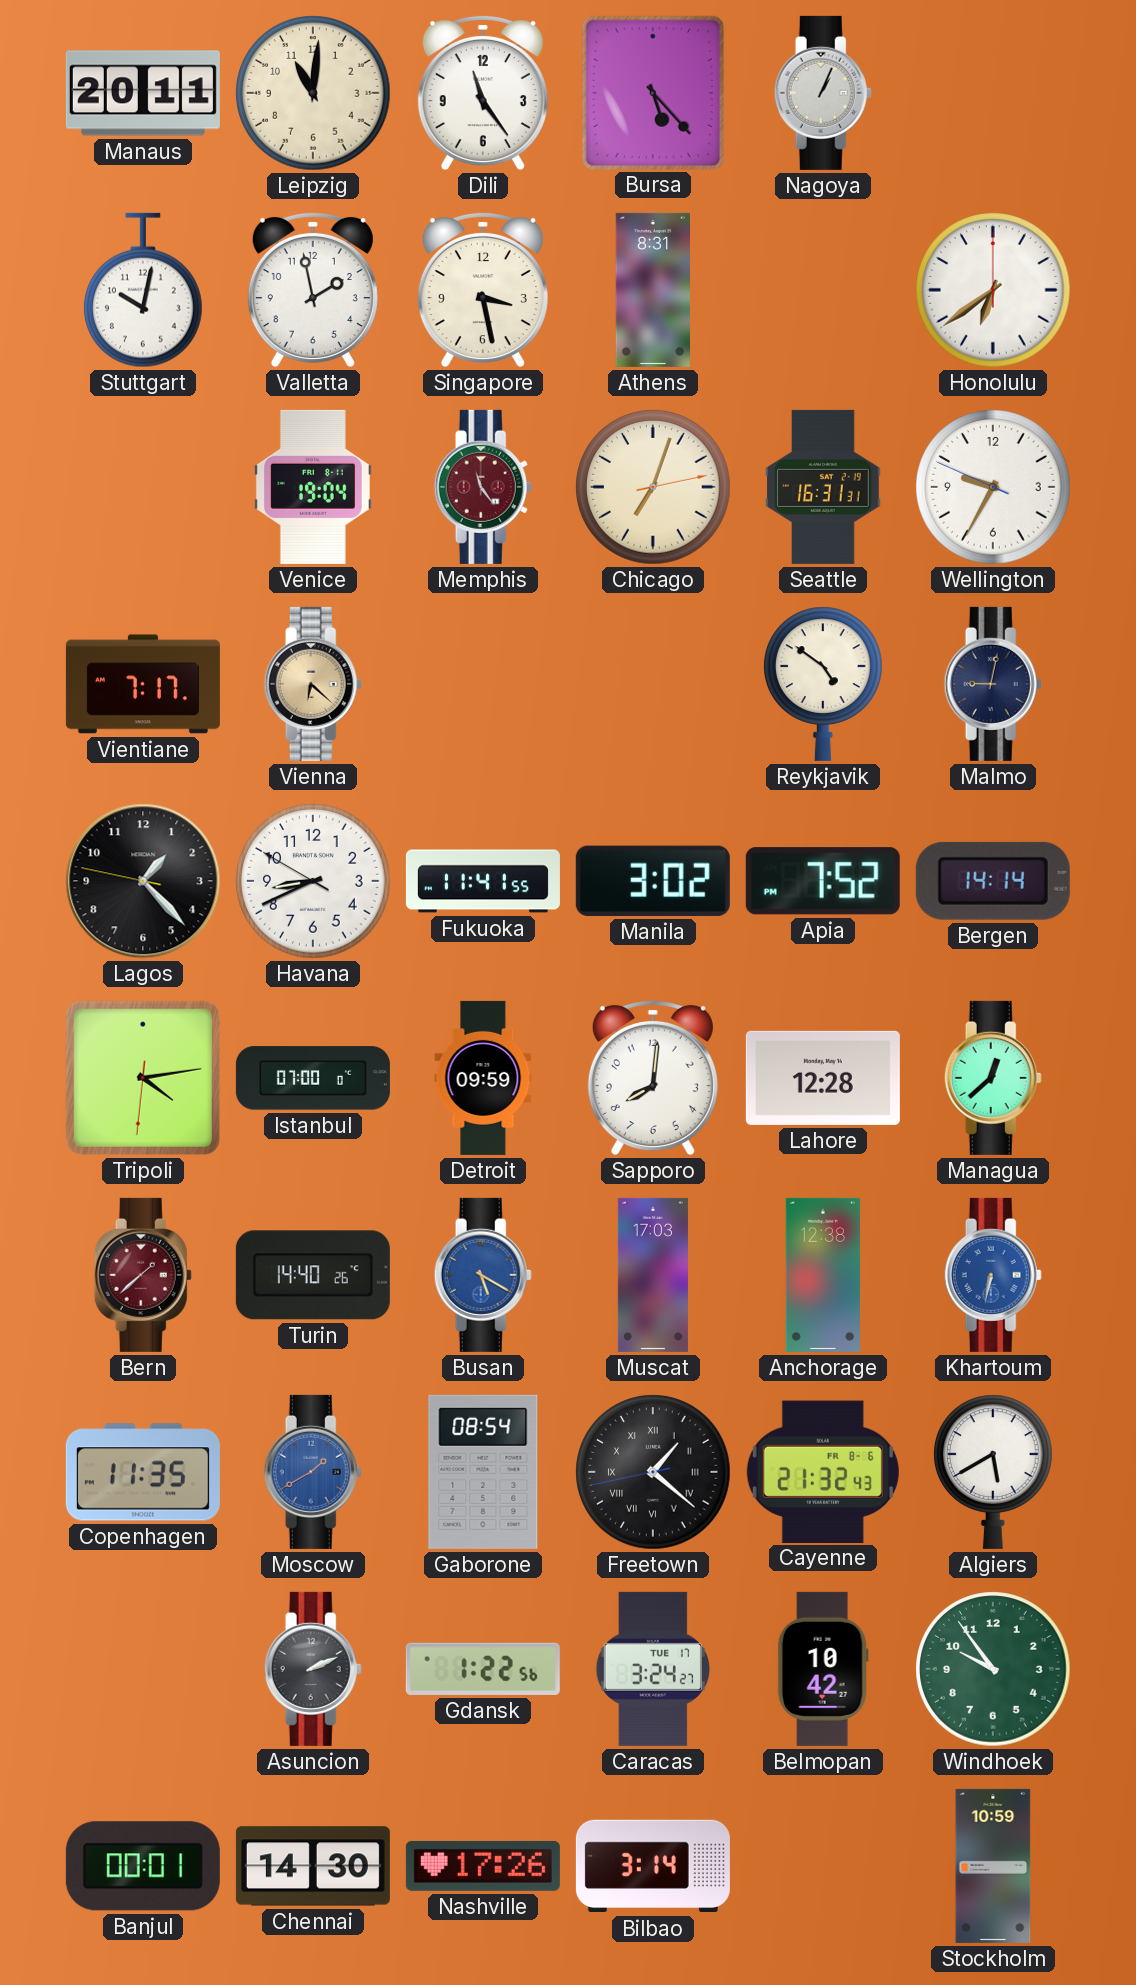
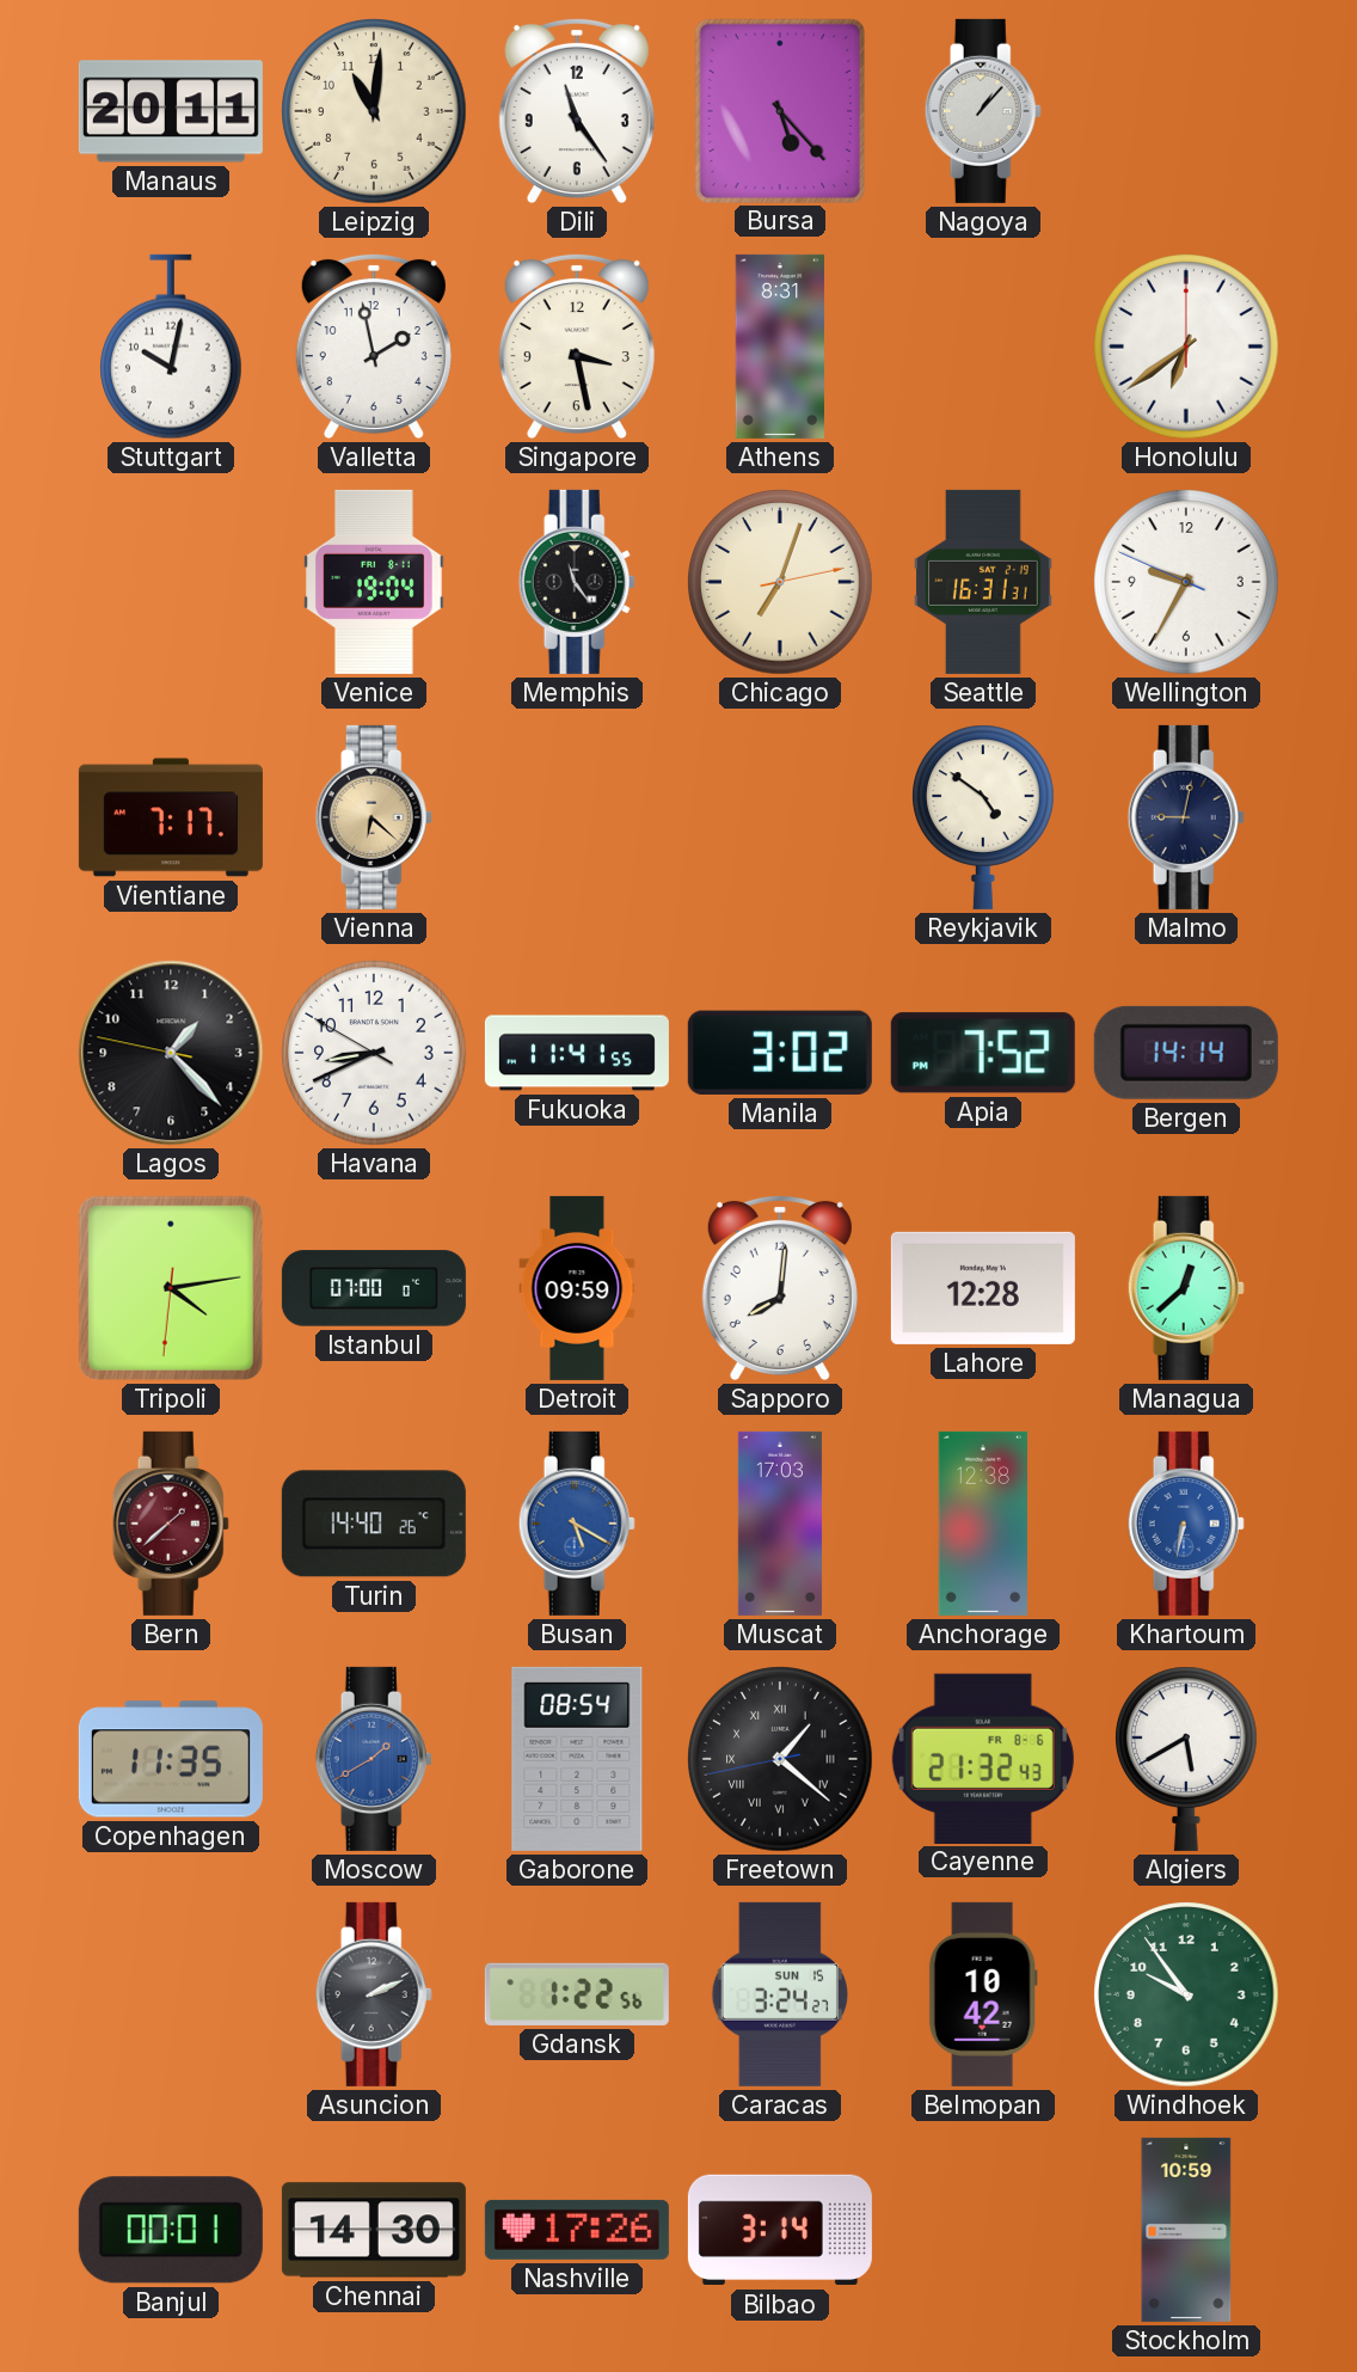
Nagoya: 1:04 -> 1:07
Memphis dial: burgundy -> black
Caracas date: TUE 17 -> SUN 15
